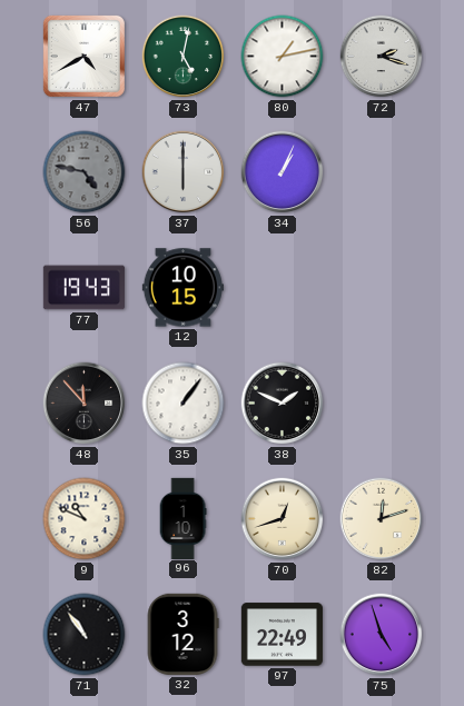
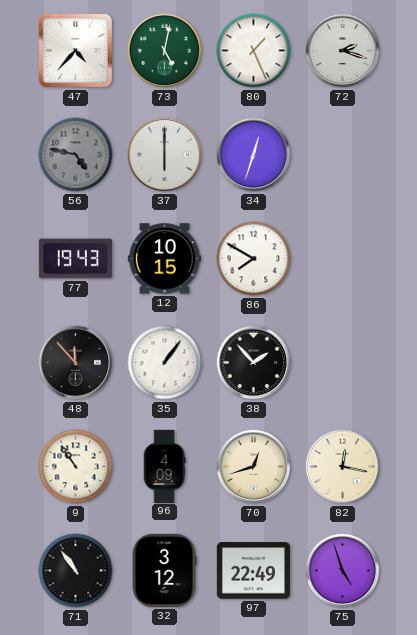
47: 4:40 -> 4:37
80: 1:13 -> 1:26
34: 1:04 -> 12:33
86: none -> 7:50
38: 1:49 -> 1:53
9: 10:49 -> 10:54
96: 1:10 -> 4:09
82: 12:12 -> 12:17
